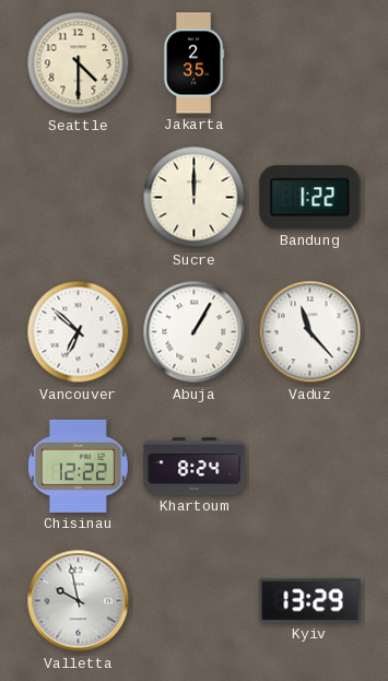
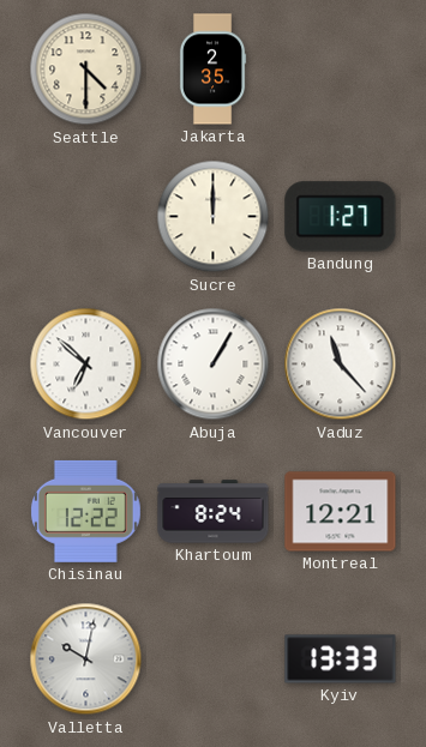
Bandung: 1:22 -> 1:27
Montreal: none -> 12:21
Valletta: 9:58 -> 10:02
Kyiv: 13:29 -> 13:33
